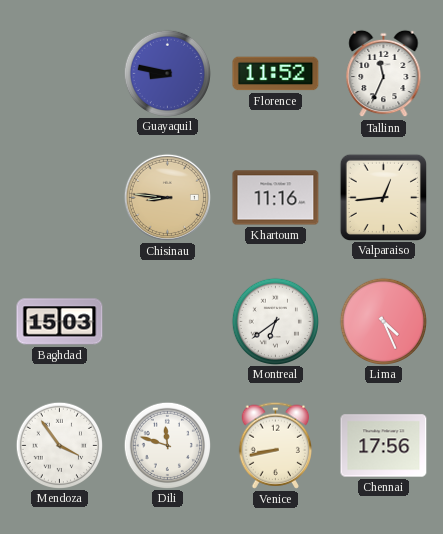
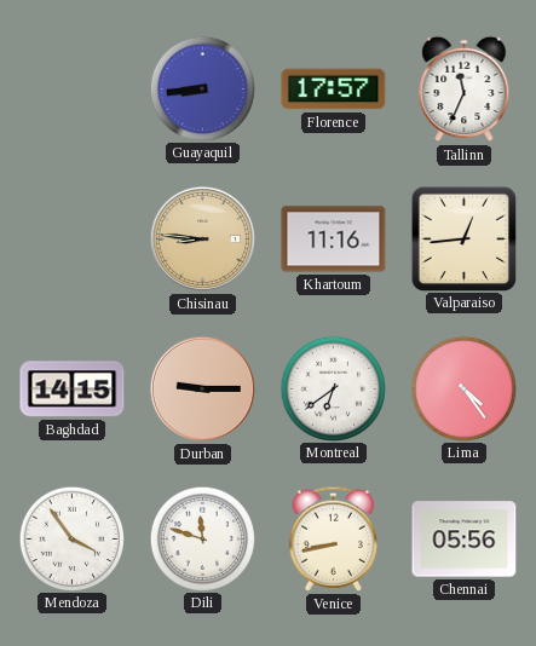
Guayaquil: 8:47 -> 8:44
Florence: 11:52 -> 17:57
Baghdad: 15:03 -> 14:15
Durban: none -> 9:15
Lima: 4:26 -> 4:24
Chennai: 17:56 -> 05:56
